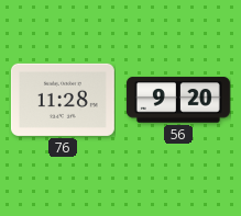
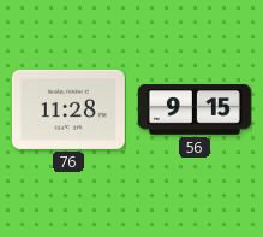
56: 9:20 -> 9:15
